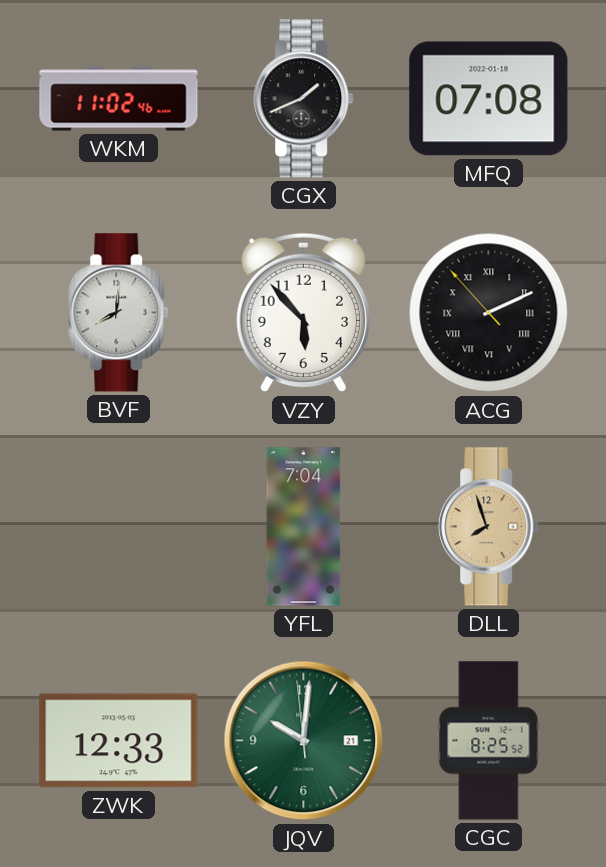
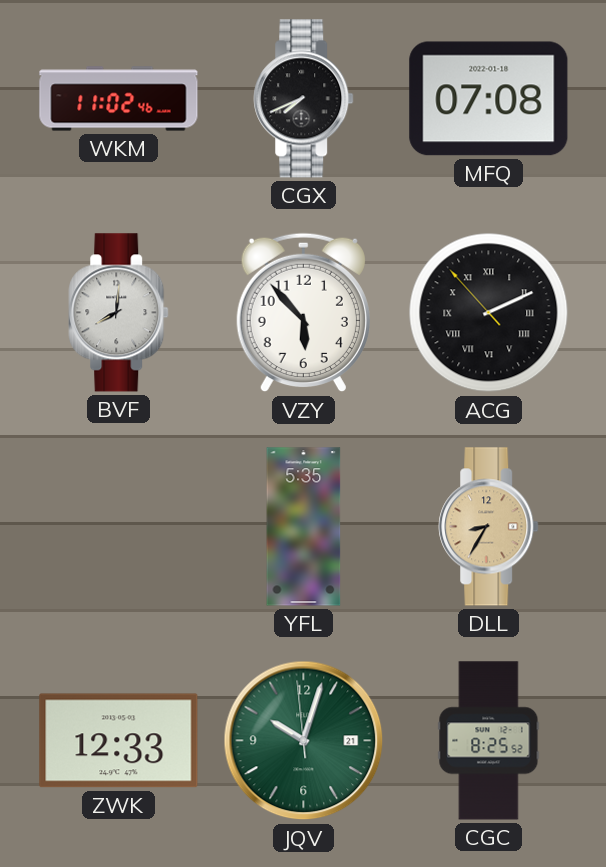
CGX: 1:41 -> 7:41
YFL: 7:04 -> 5:35
DLL: 7:57 -> 8:35
JQV: 10:00 -> 10:02
